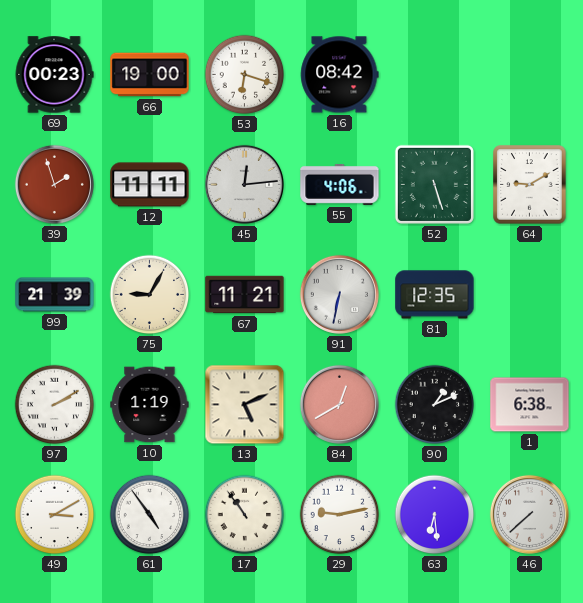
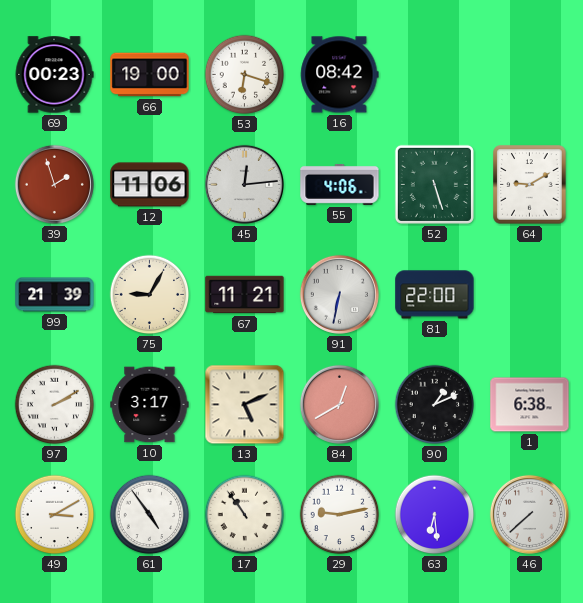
12: 11:11 -> 11:06
81: 12:35 -> 22:00
10: 1:19 -> 3:17
